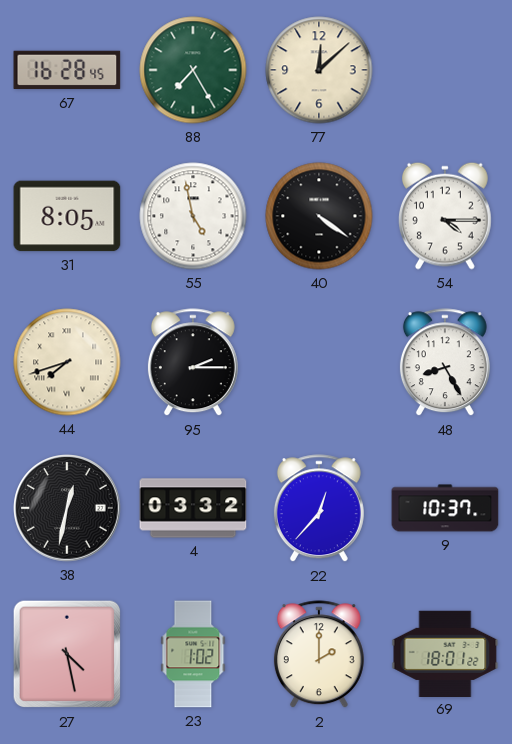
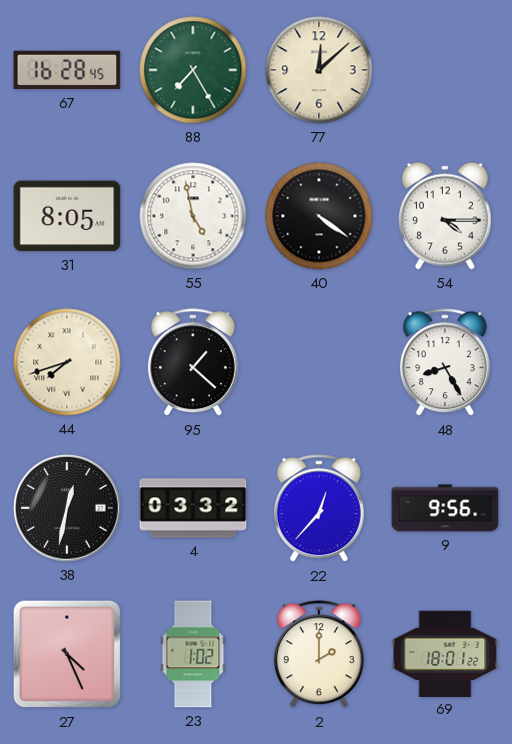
95: 2:15 -> 1:22
9: 10:37 -> 9:56
27: 4:28 -> 4:26
